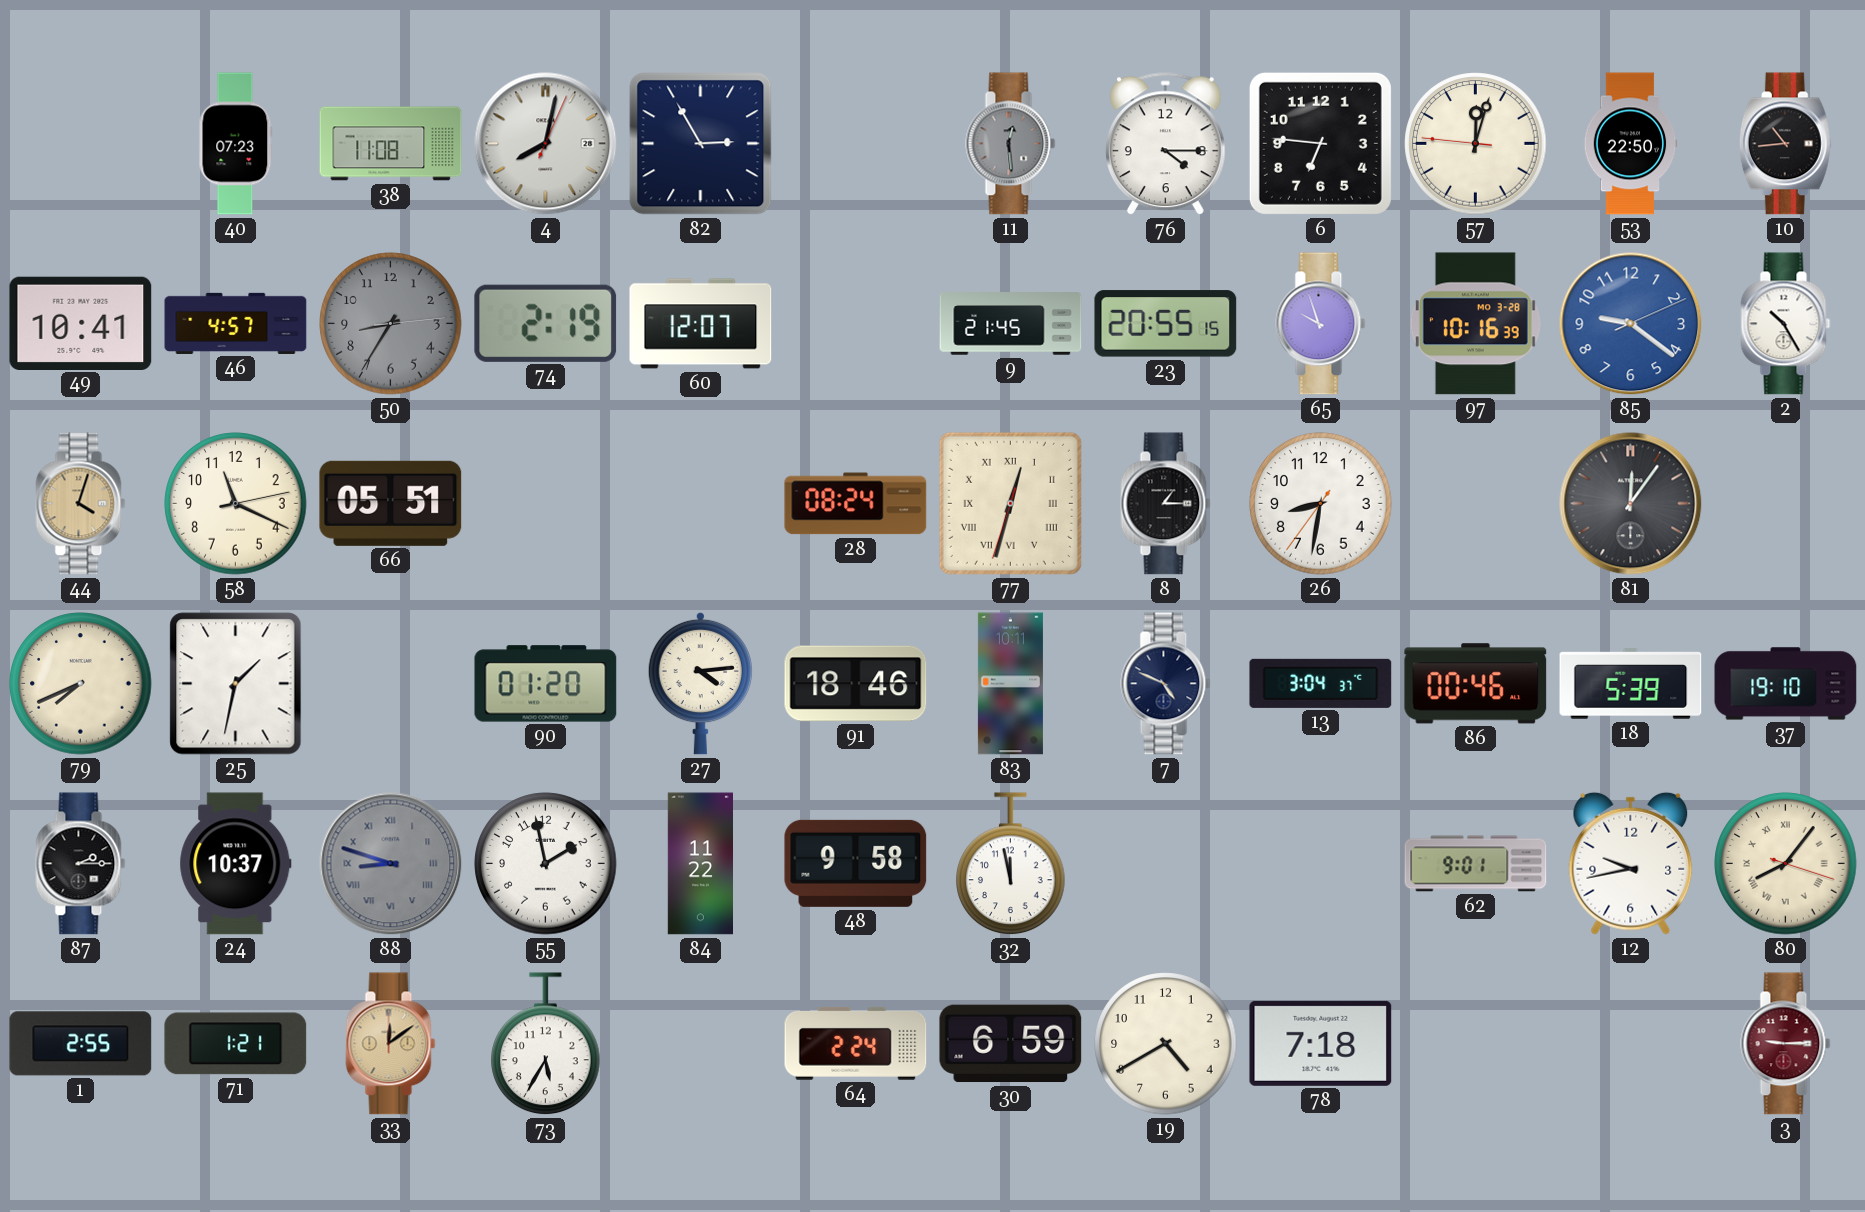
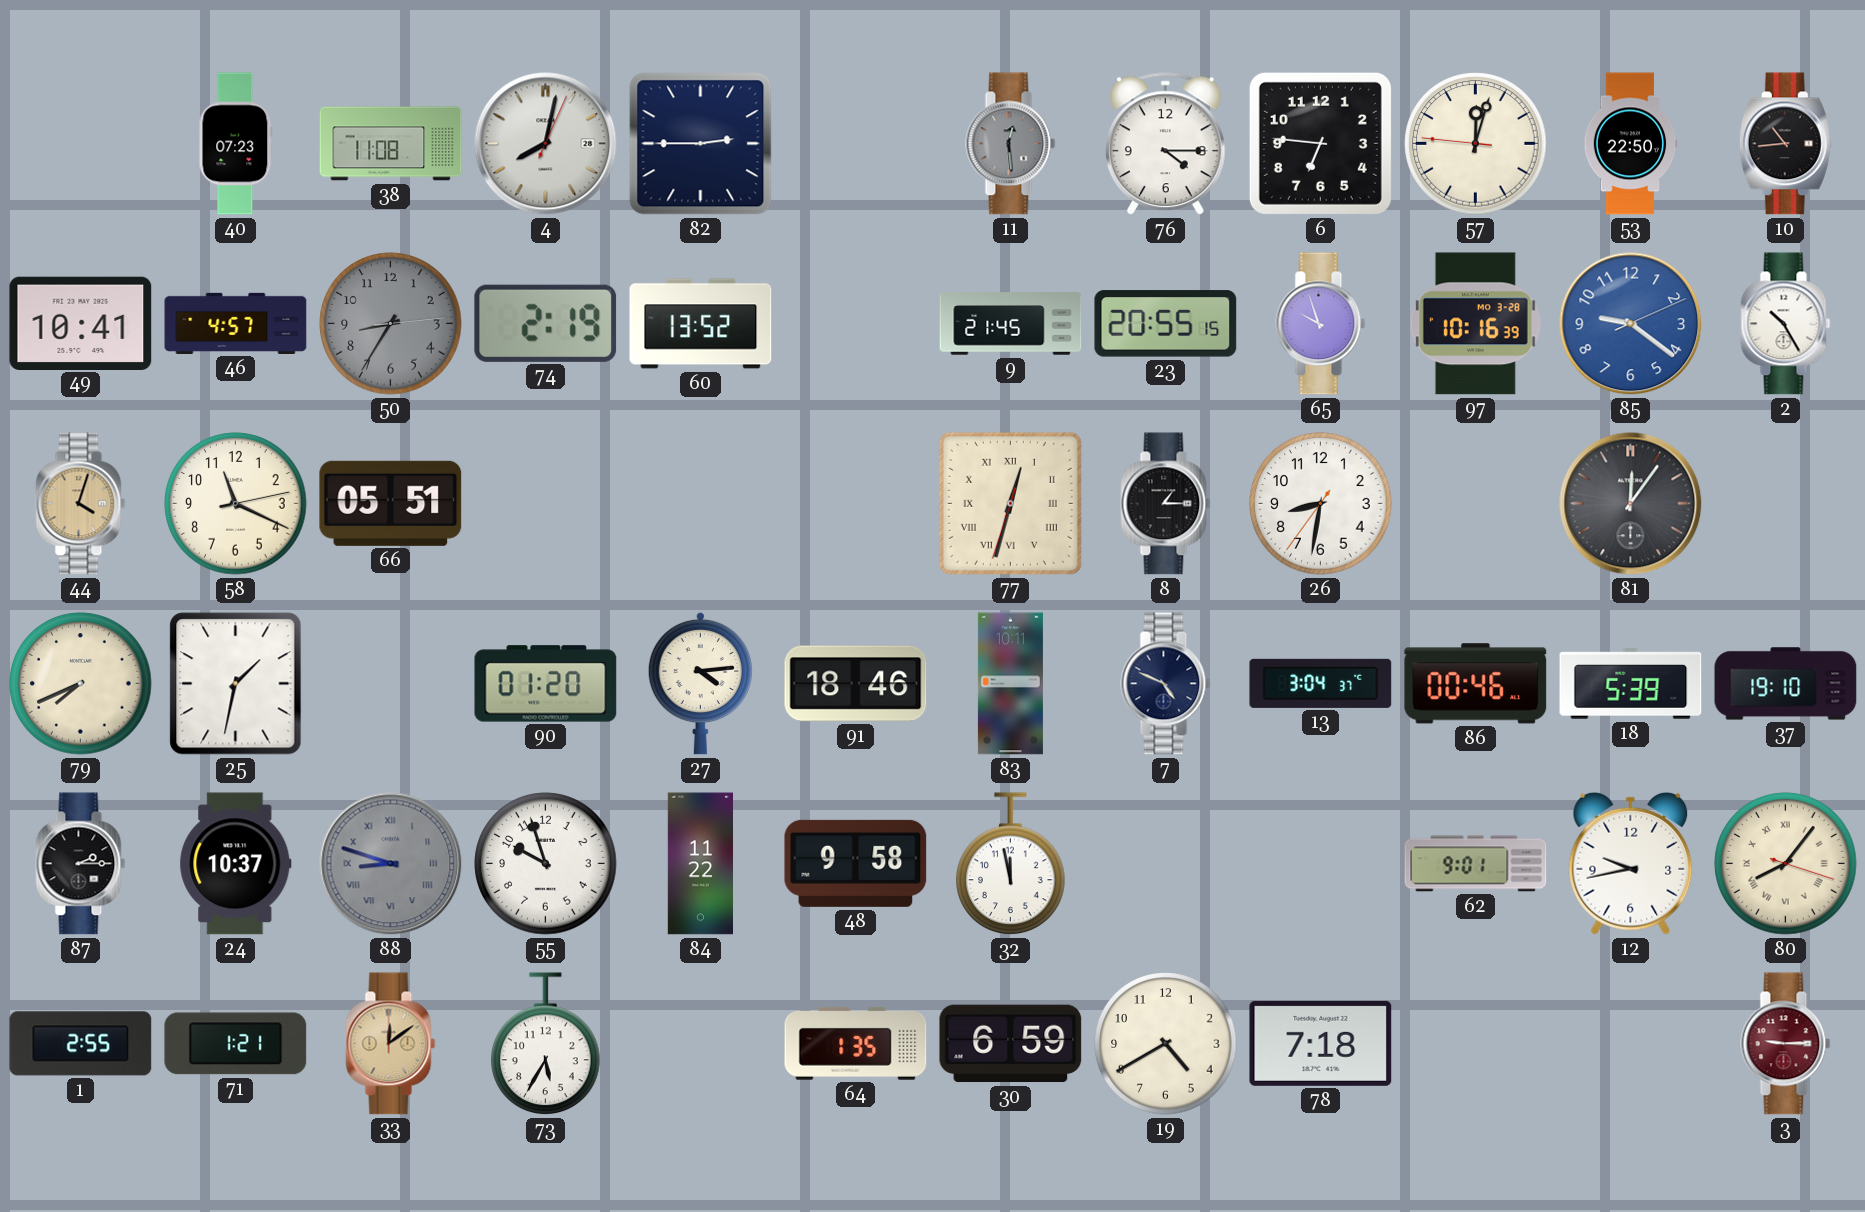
82: 2:55 -> 2:45
60: 12:07 -> 13:52
28: 08:24 -> none
55: 1:58 -> 9:57
64: 2:24 -> 1:35
